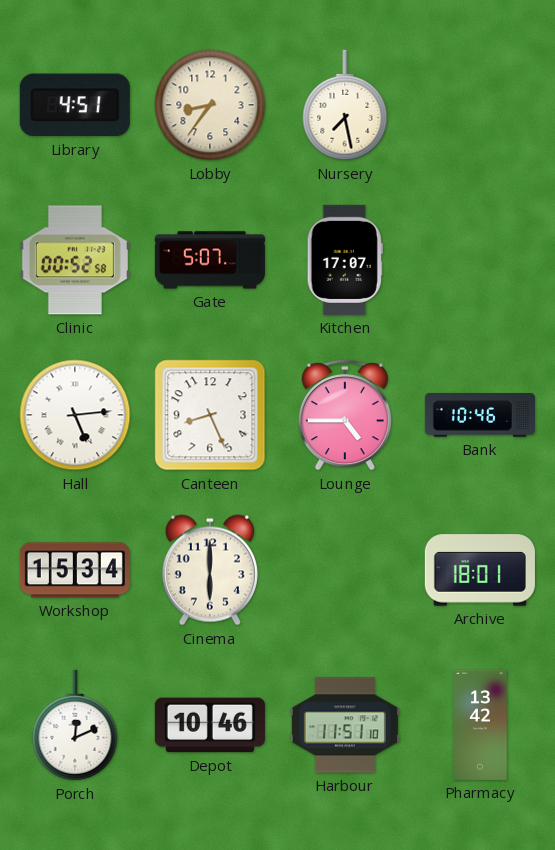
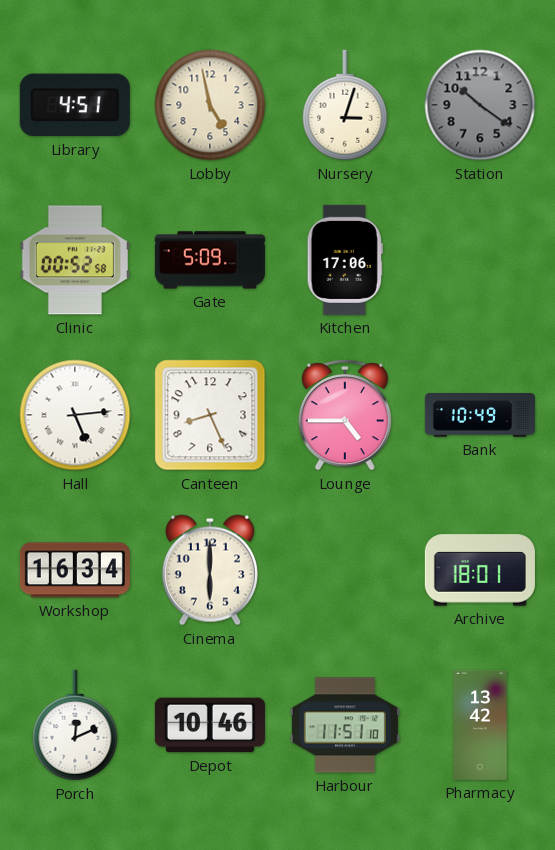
Lobby: 8:36 -> 4:58
Nursery: 7:28 -> 3:03
Station: none -> 10:21
Gate: 5:07 -> 5:09
Kitchen: 17:07 -> 17:06
Bank: 10:46 -> 10:49
Workshop: 15:34 -> 16:34
